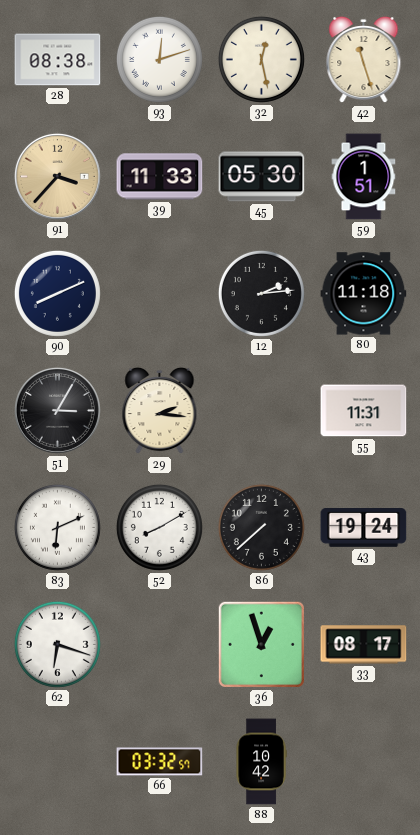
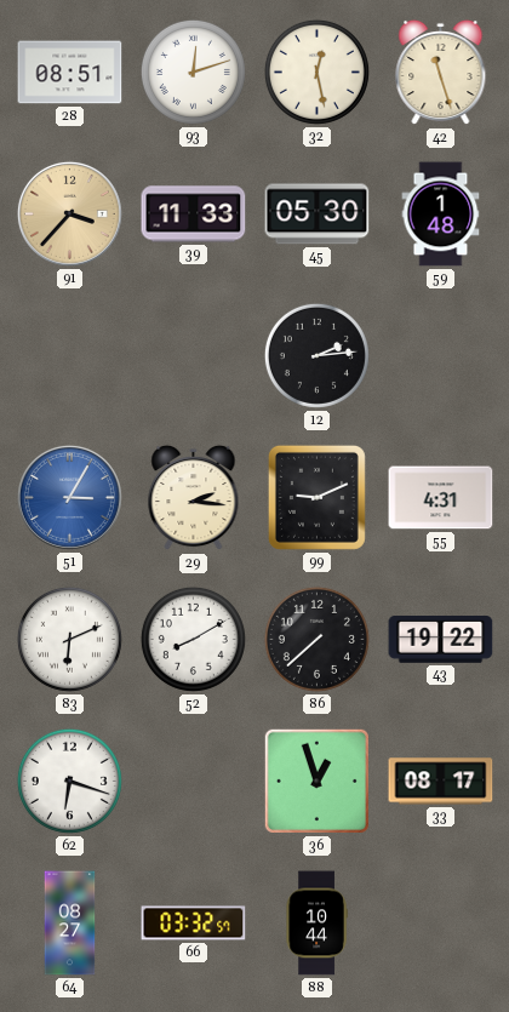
28: 08:38 -> 08:51
59: 1:51 -> 1:48
90: 8:11 -> none
80: 11:18 -> none
51 dial: black -> blue
99: none -> 9:11
55: 11:31 -> 4:31
43: 19:24 -> 19:22
64: none -> 08:27
88: 10:42 -> 10:44
